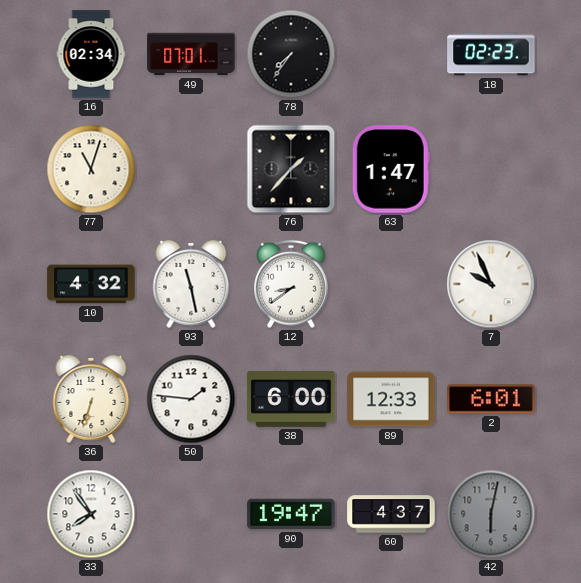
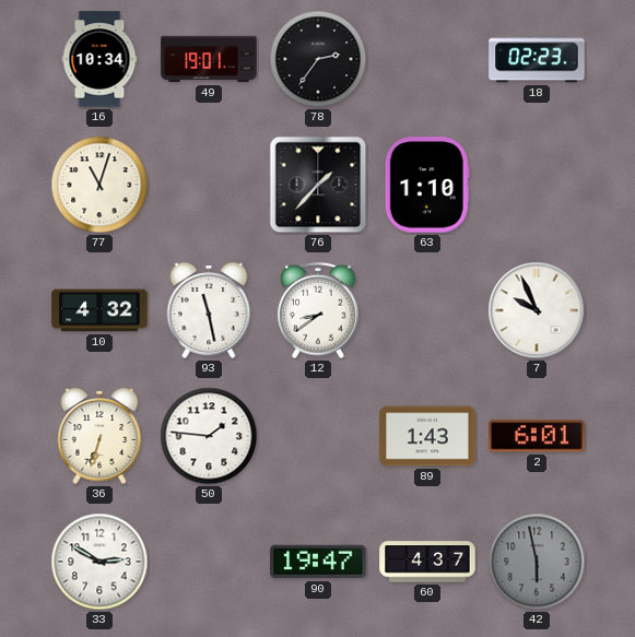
16: 02:34 -> 10:34
49: 07:01 -> 19:01
78: 7:36 -> 2:36
63: 1:47 -> 1:10
38: 6:00 -> none
89: 12:33 -> 1:43
33: 7:54 -> 2:50
42: 6:02 -> 5:58
